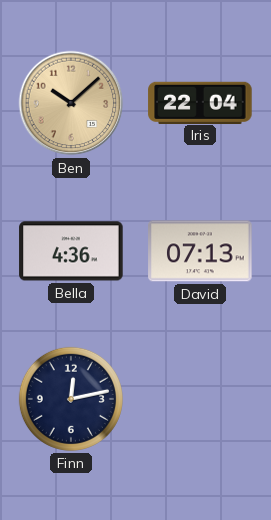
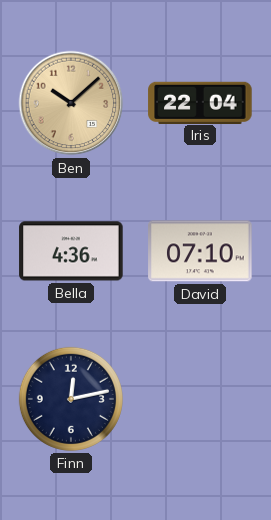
David: 07:13 -> 07:10
